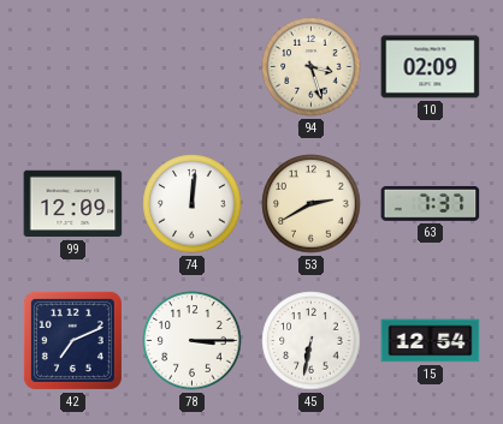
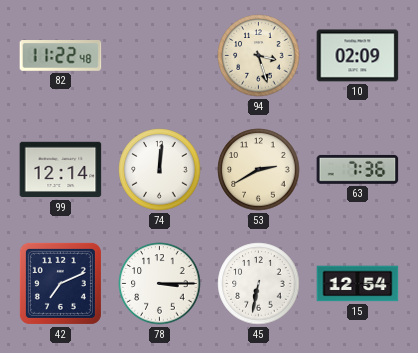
82: none -> 11:22
99: 12:09 -> 12:14
63: 7:37 -> 7:36
